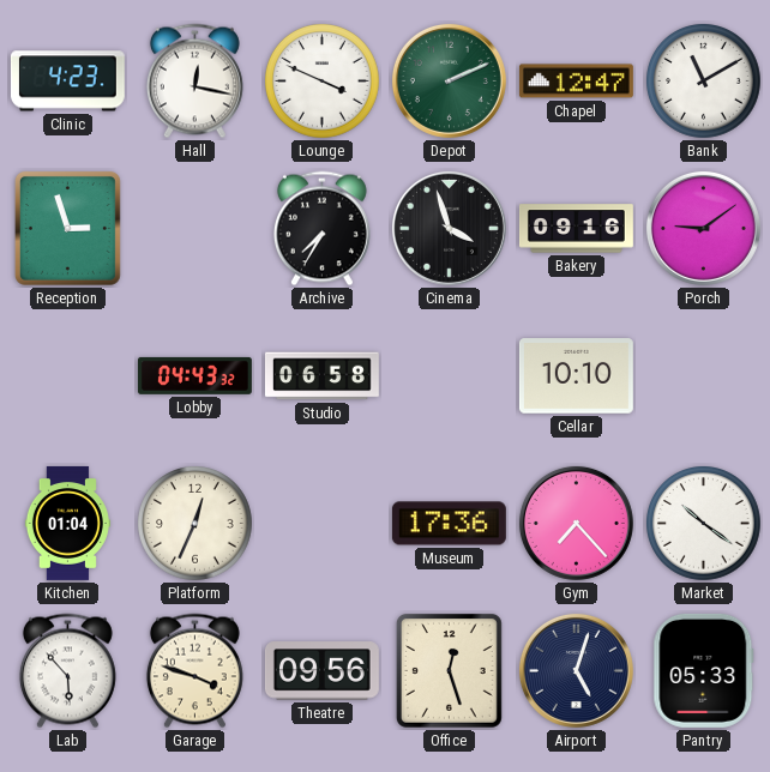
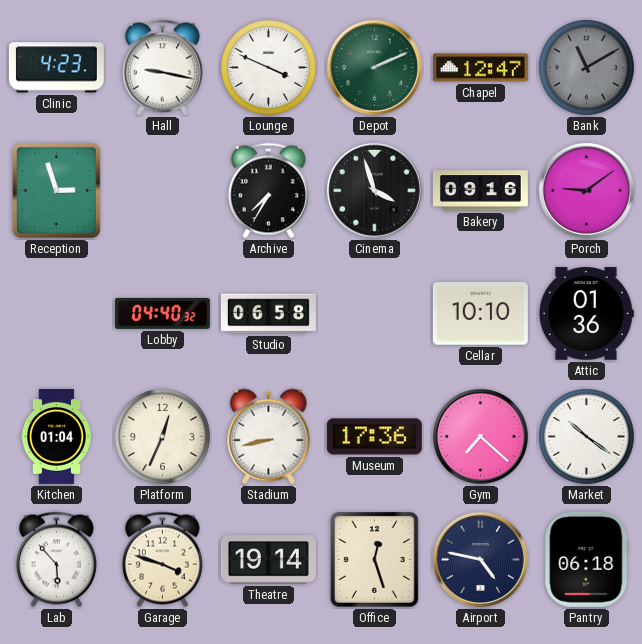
Hall: 12:17 -> 9:17
Bank dial: white -> grey
Lobby: 04:43 -> 04:40
Attic: none -> 01:36
Stadium: none -> 8:43
Gym: 7:23 -> 7:22
Theatre: 09:56 -> 19:14
Airport: 5:03 -> 4:47
Pantry: 05:33 -> 06:18
